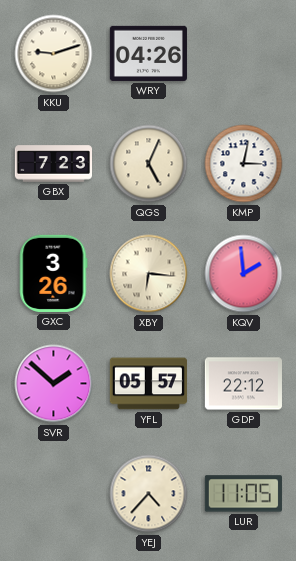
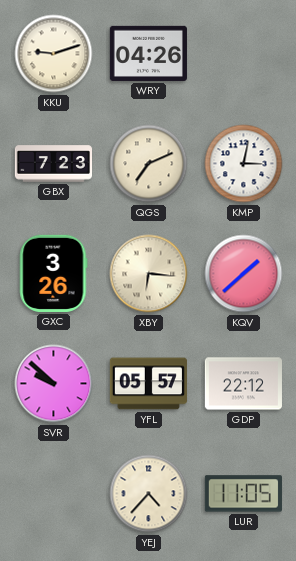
QGS: 5:04 -> 7:11
KQV: 1:59 -> 1:38
SVR: 1:52 -> 9:52
